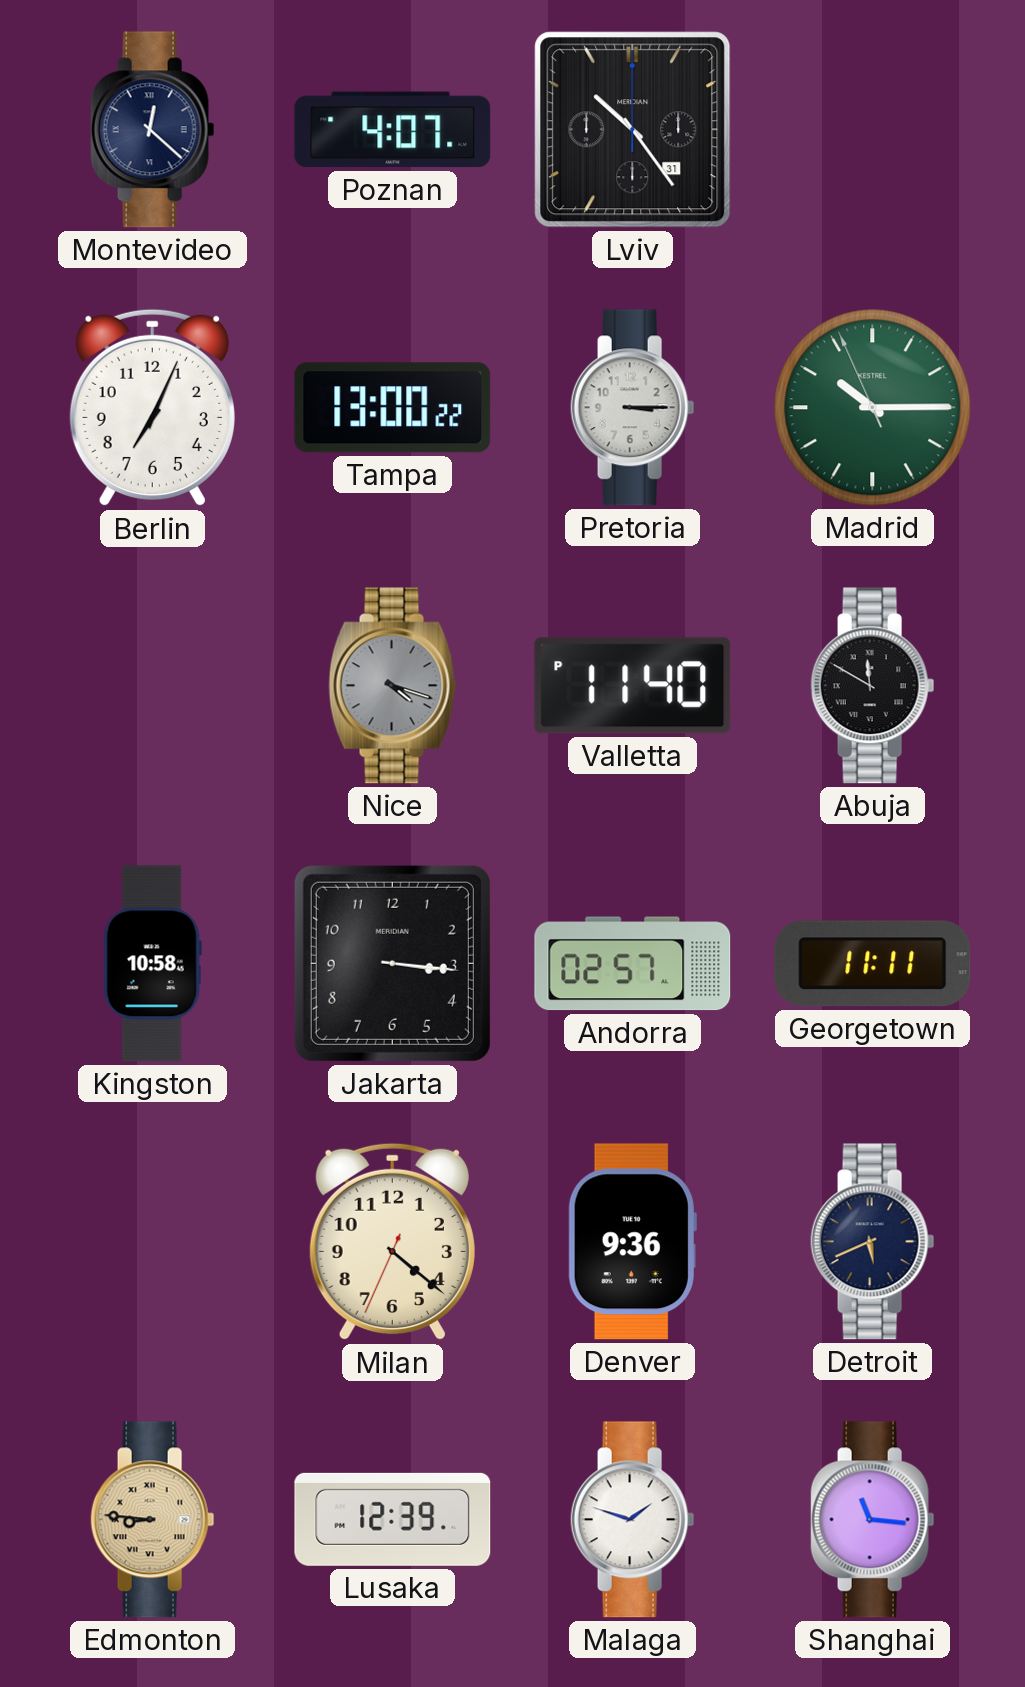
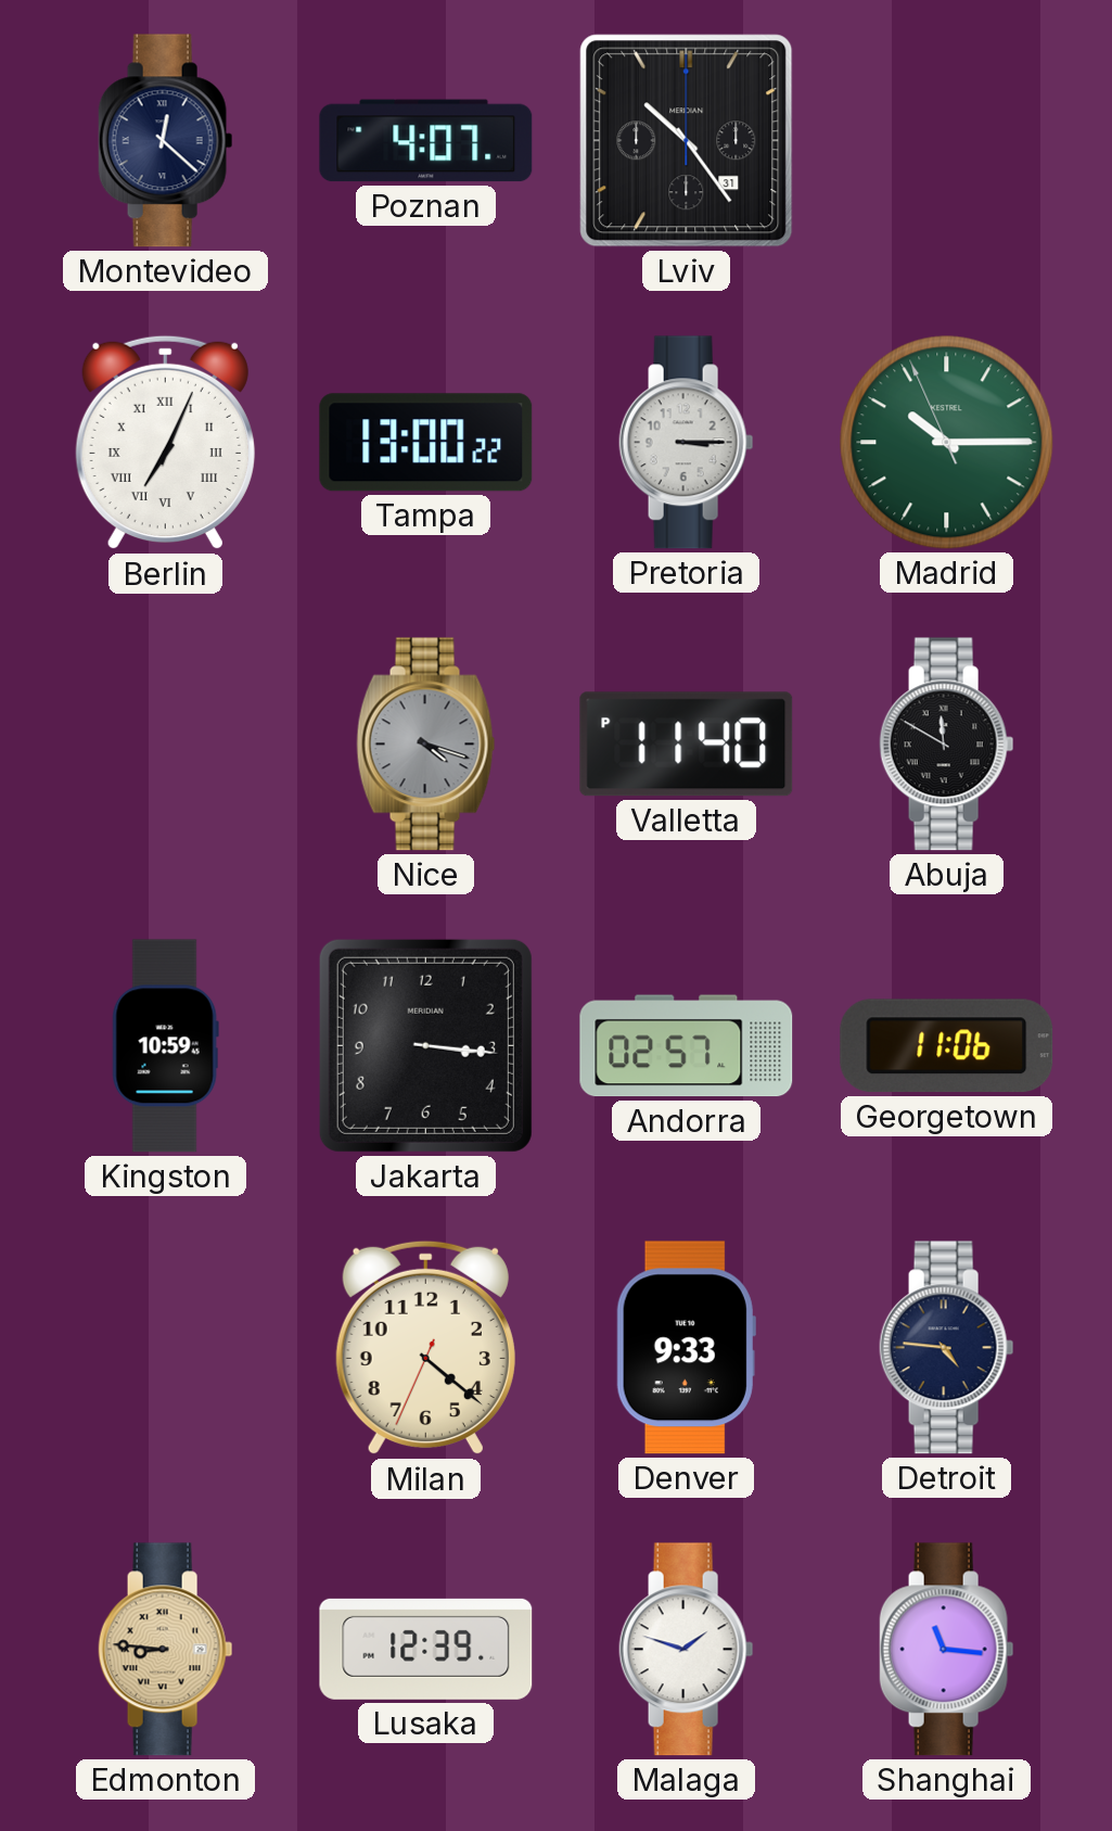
Berlin numerals: Arabic -> Roman
Kingston: 10:58 -> 10:59
Georgetown: 11:11 -> 11:06
Denver: 9:36 -> 9:33
Detroit: 5:41 -> 4:46
